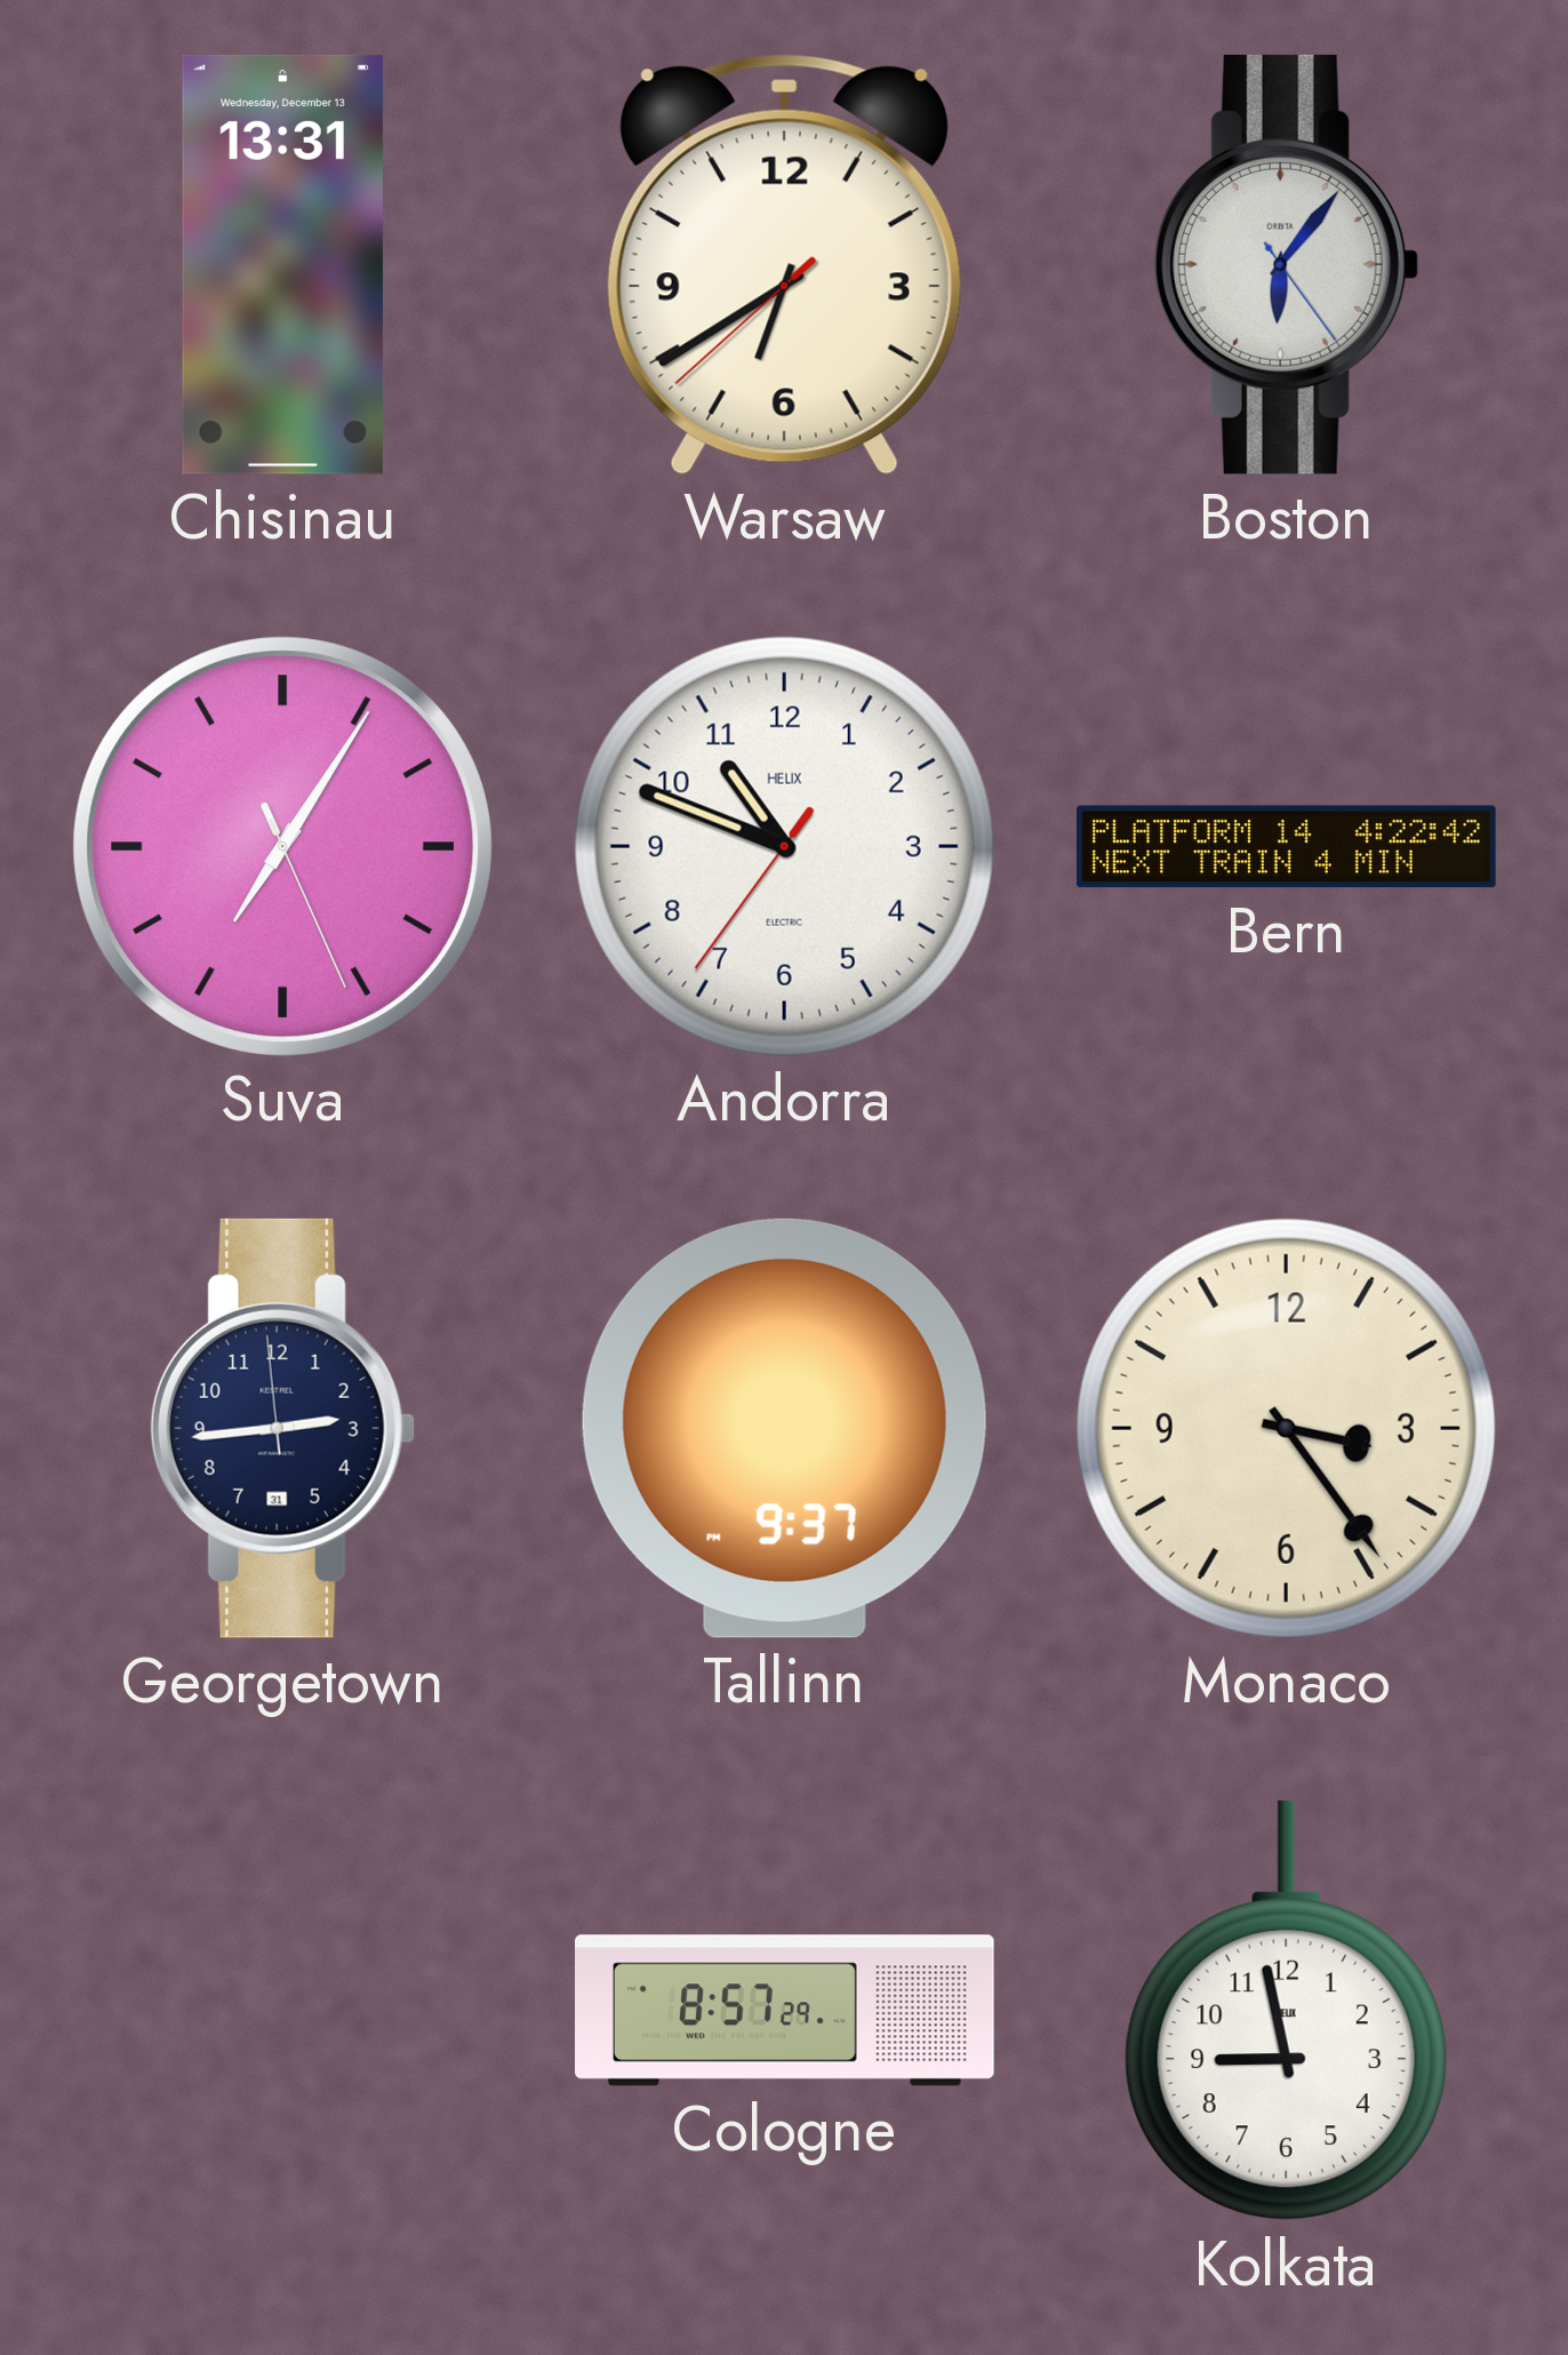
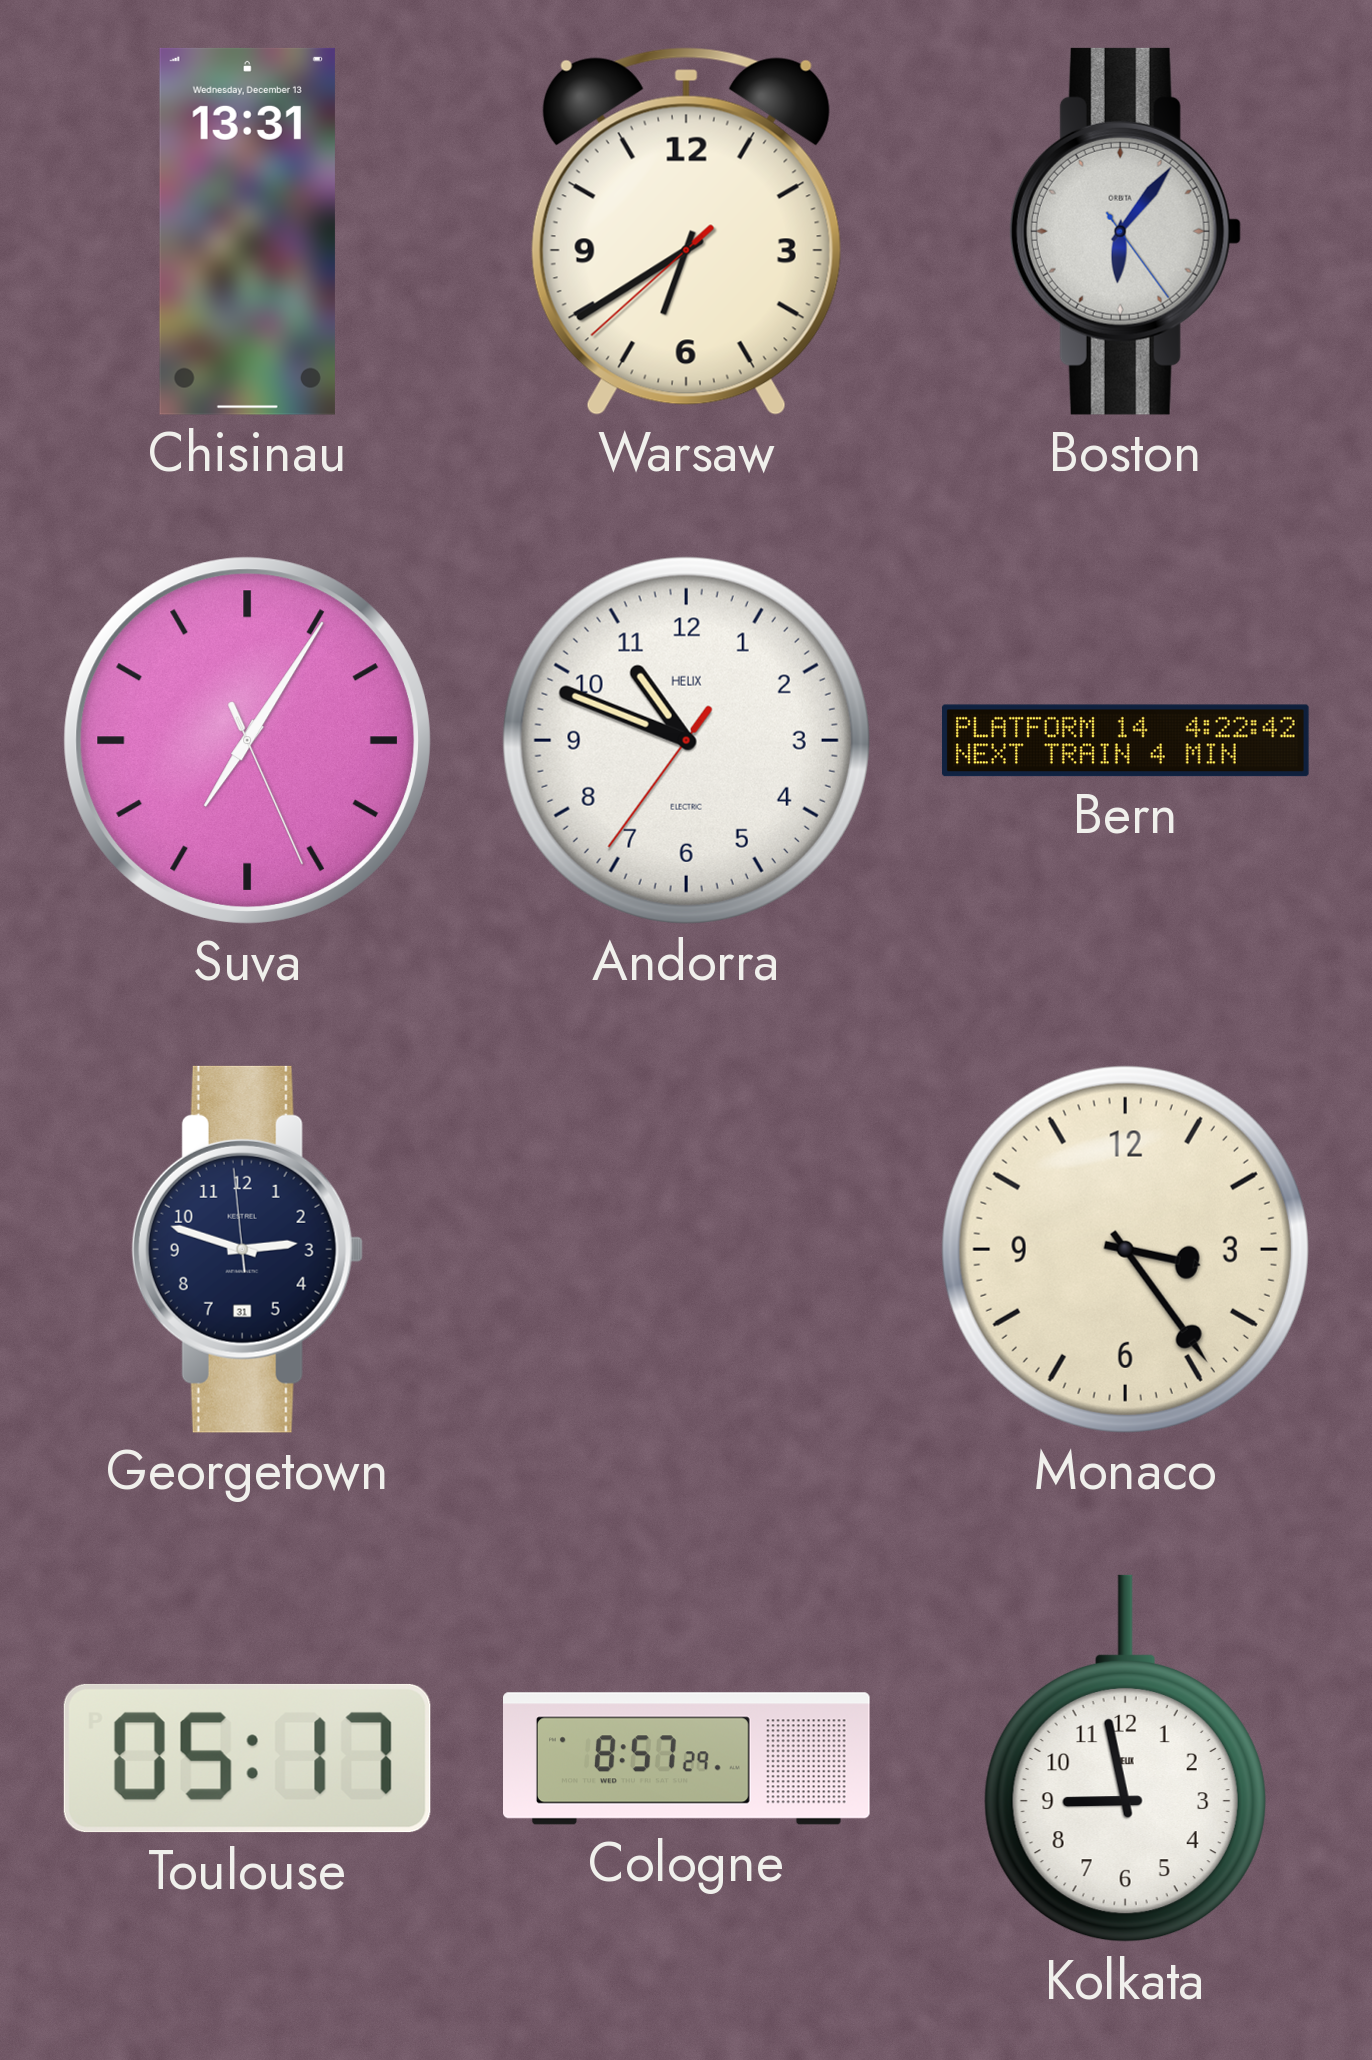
Georgetown: 2:43 -> 2:47
Tallinn: 9:37 -> none
Toulouse: none -> 05:17
